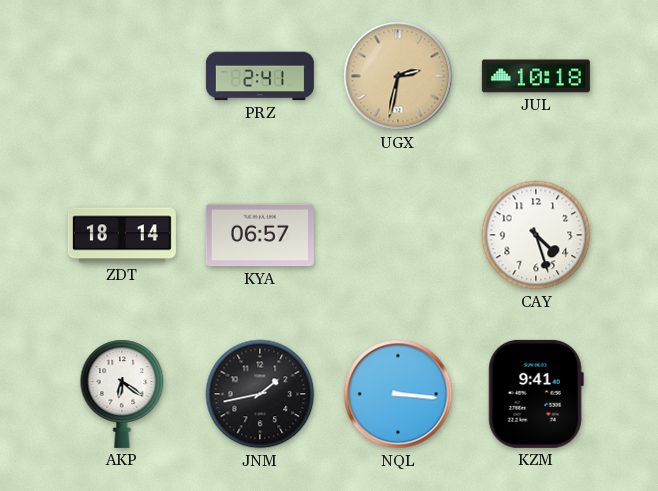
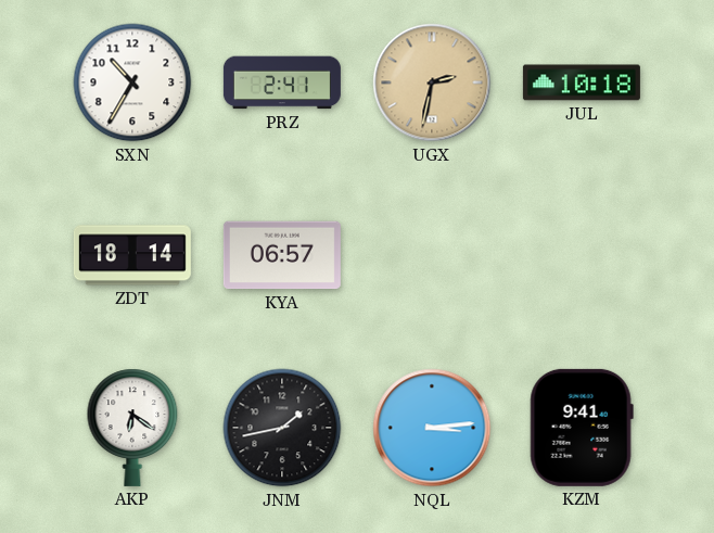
SXN: none -> 10:35
CAY: 4:27 -> none
NQL: 3:16 -> 3:14
